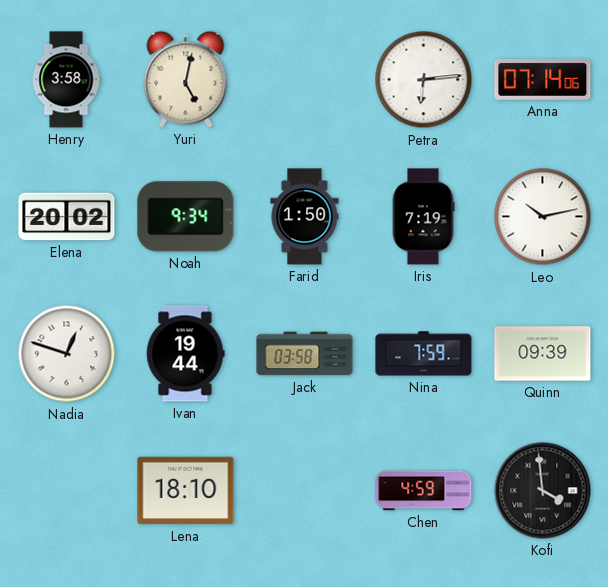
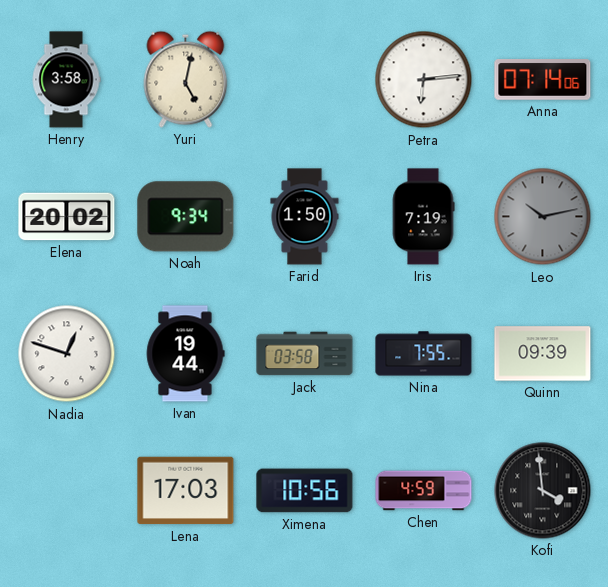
Leo dial: white -> grey
Nina: 7:59 -> 7:55
Lena: 18:10 -> 17:03
Ximena: none -> 10:56
